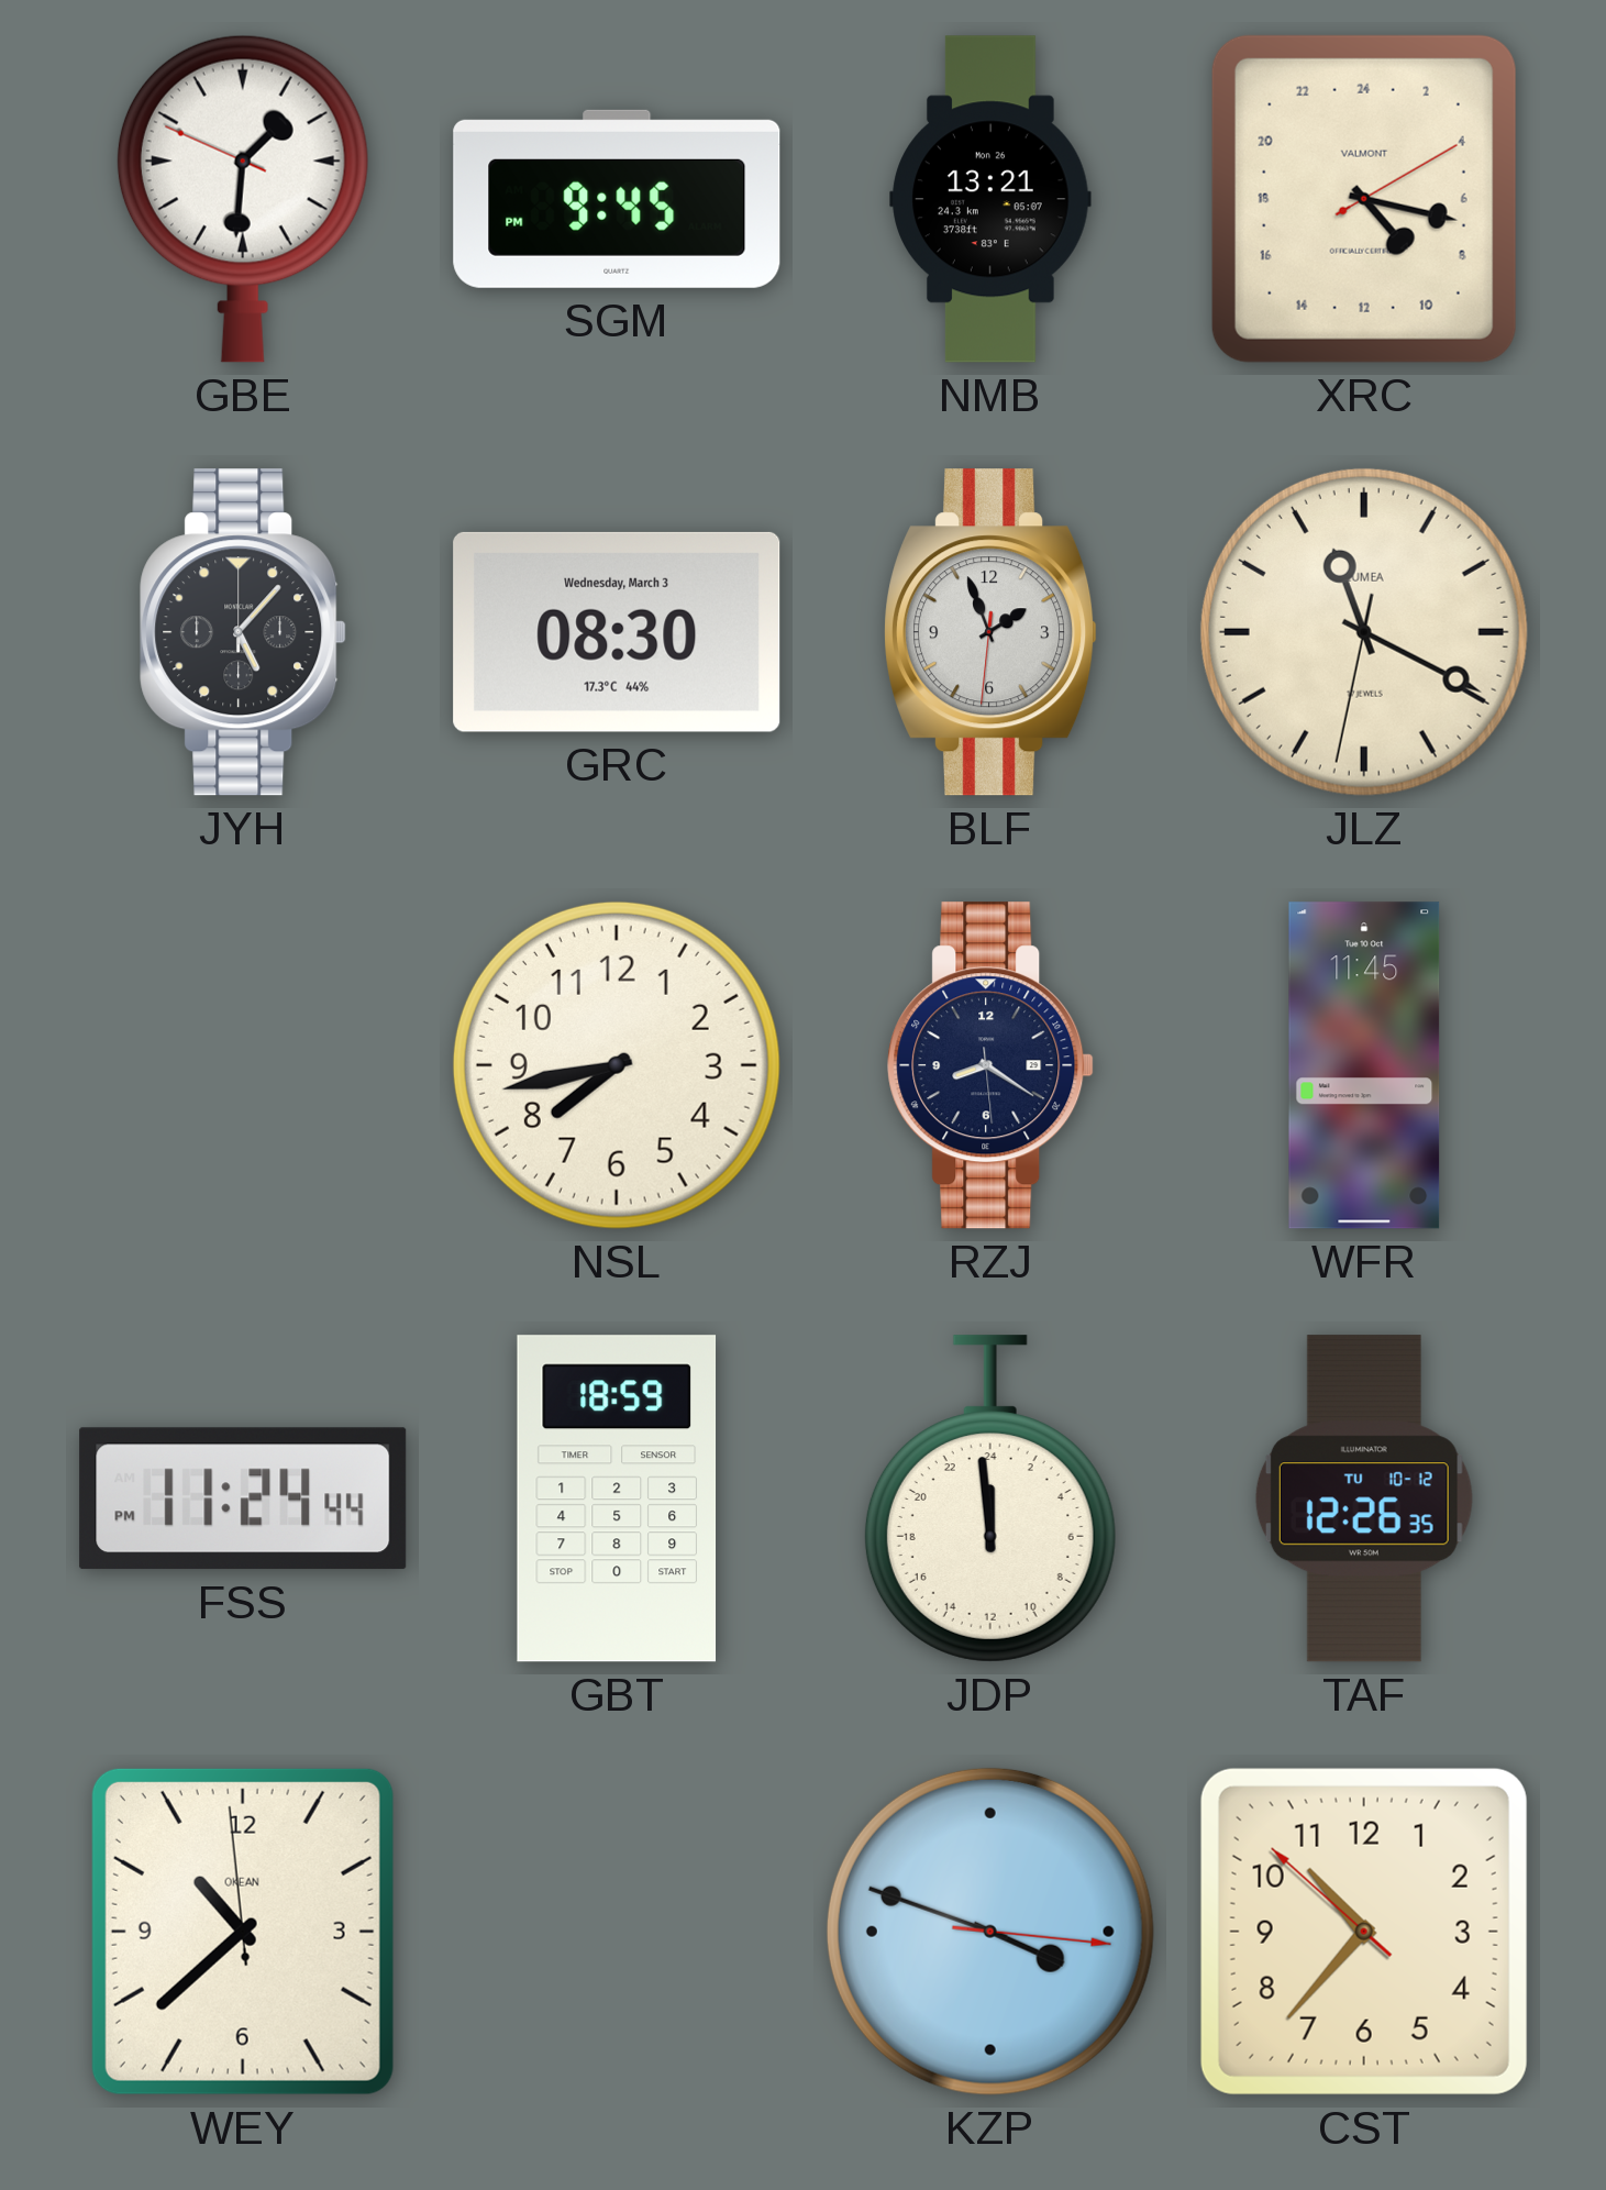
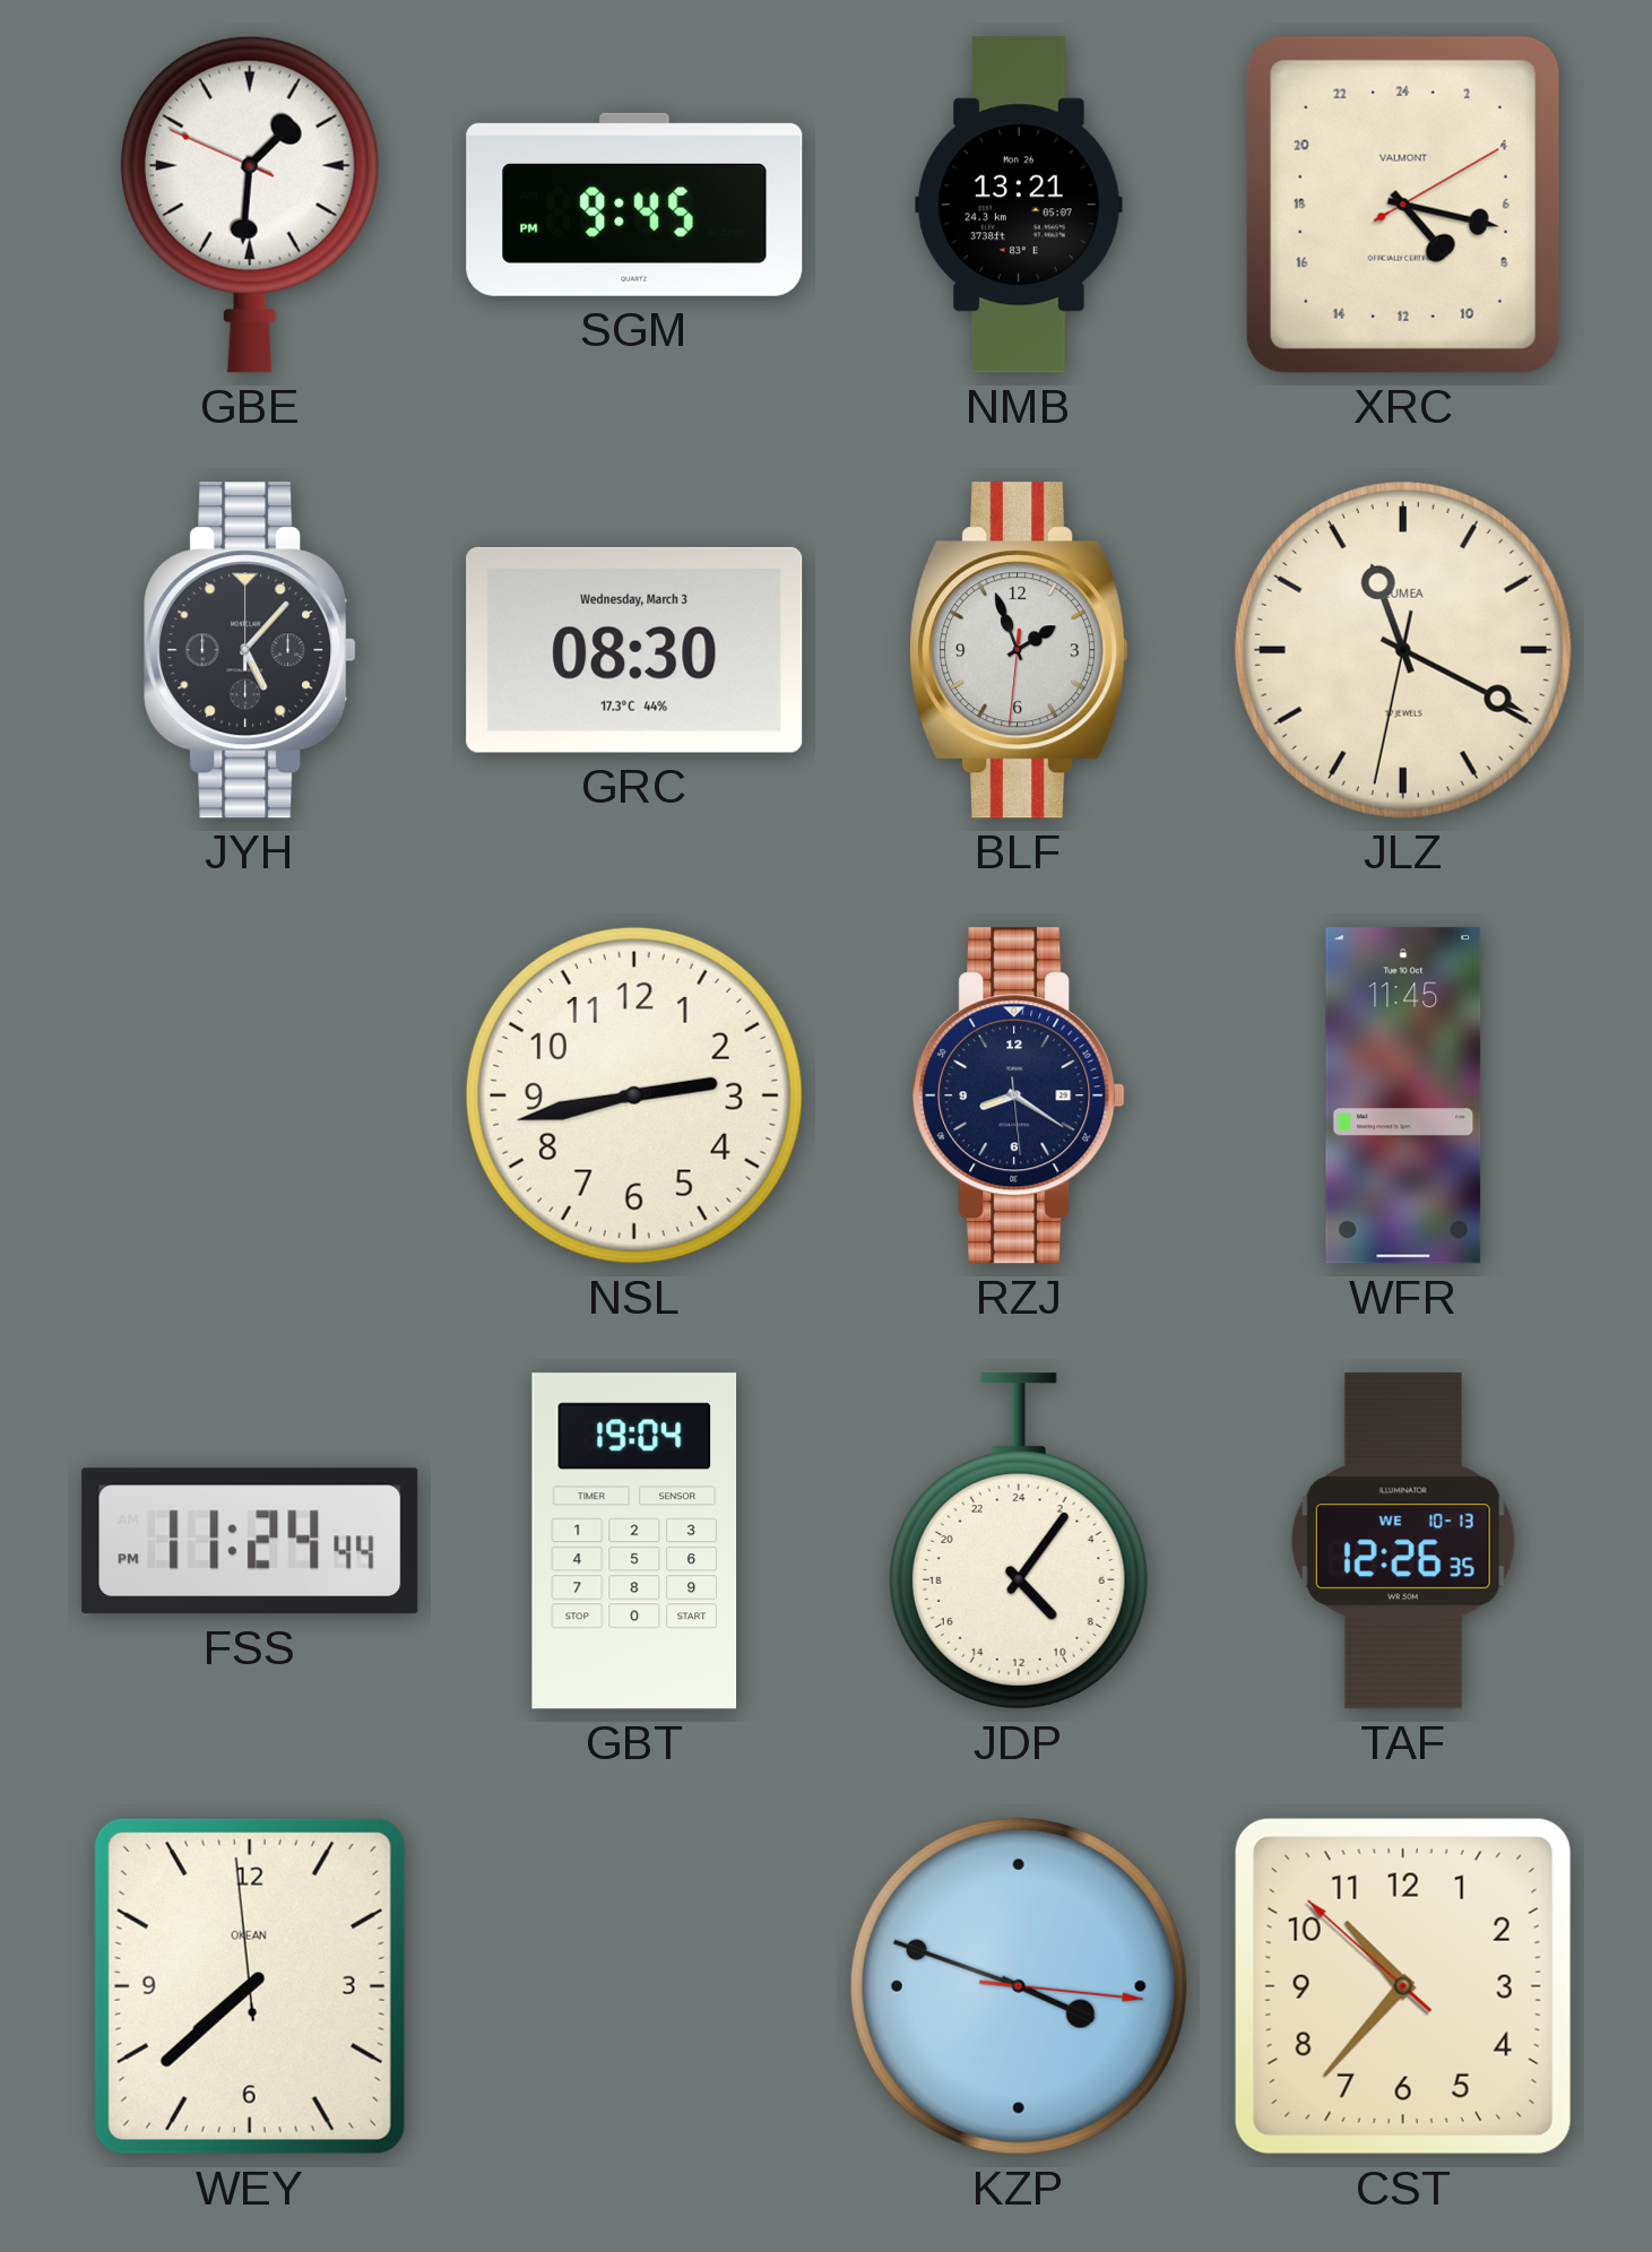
NSL: 7:43 -> 2:43
GBT: 18:59 -> 19:04
JDP: 23:59 -> 9:06
TAF date: TU 10-12 -> WE 10-13
WEY: 10:37 -> 7:37
